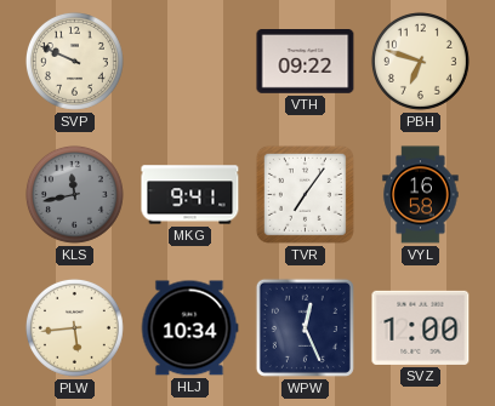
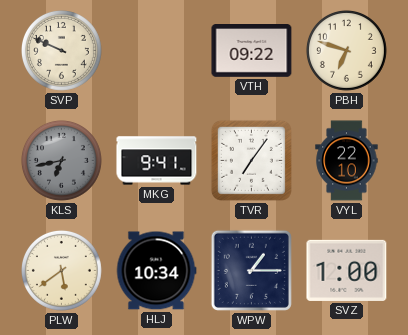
KLS: 11:43 -> 6:43
VYL: 16:58 -> 22:10
PLW: 5:44 -> 5:39
WPW: 12:26 -> 1:15
